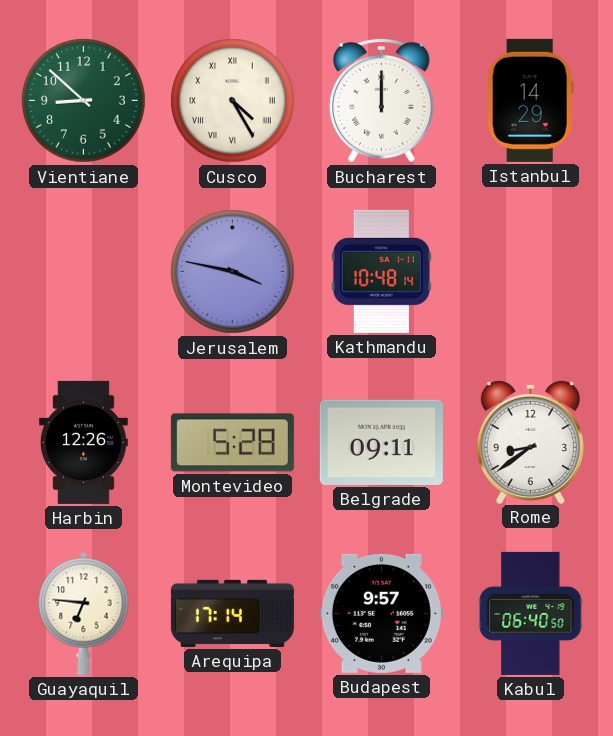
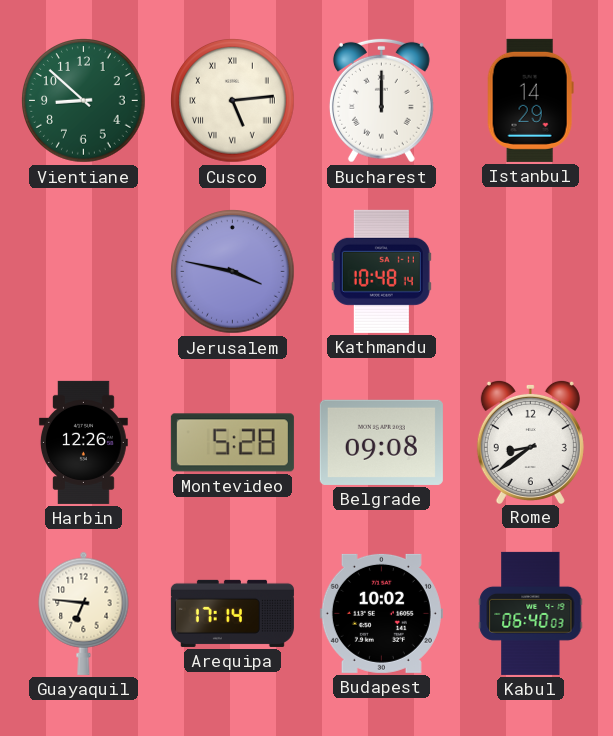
Cusco: 4:25 -> 5:14
Belgrade: 09:11 -> 09:08
Budapest: 9:57 -> 10:02
Kabul: 06:40:50 -> 06:40:03
